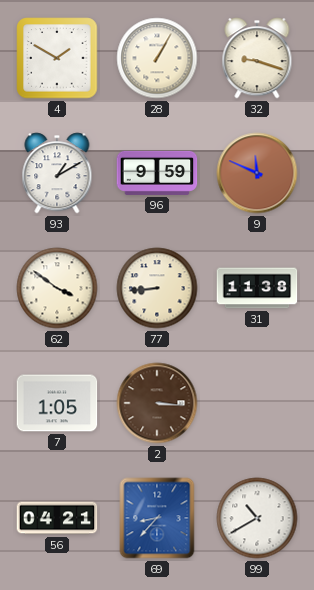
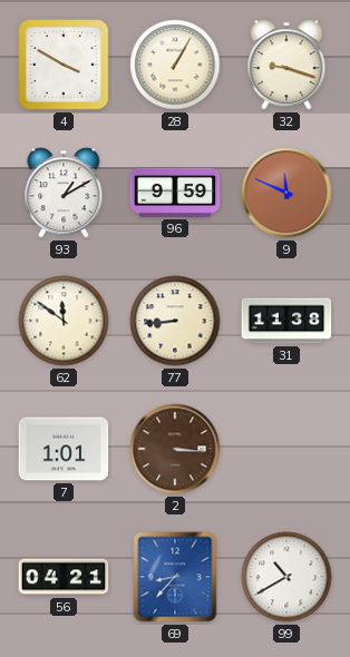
4: 1:50 -> 3:50
62: 3:51 -> 11:51
7: 1:05 -> 1:01
